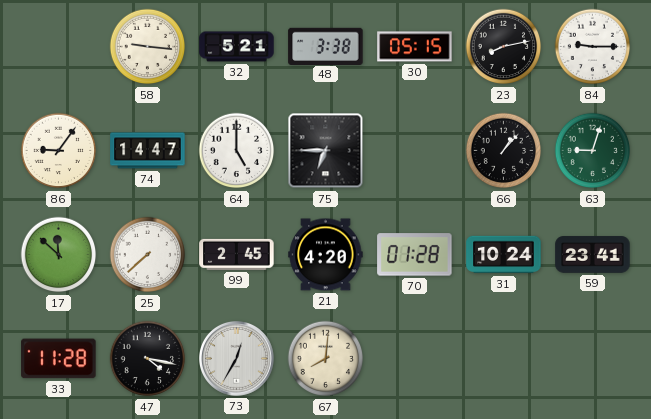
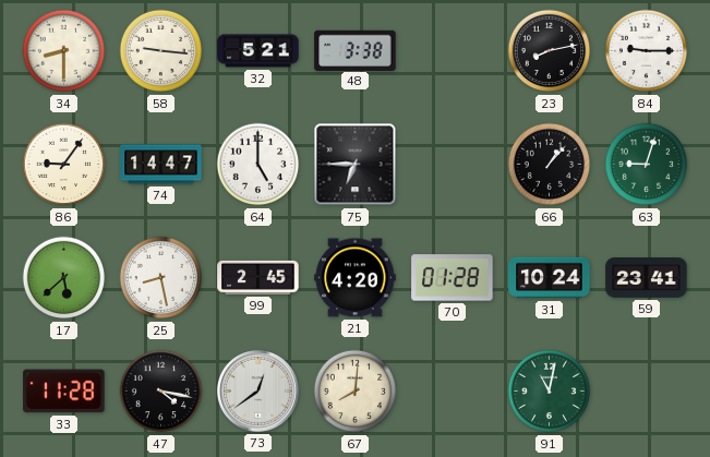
34: none -> 8:30
30: 05:15 -> none
17: 11:52 -> 5:38
25: 7:38 -> 8:28
73: 12:35 -> 12:39
91: none -> 11:02
